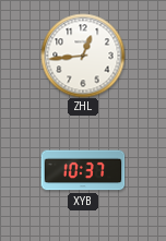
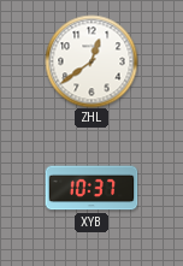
ZHL: 12:44 -> 12:39
